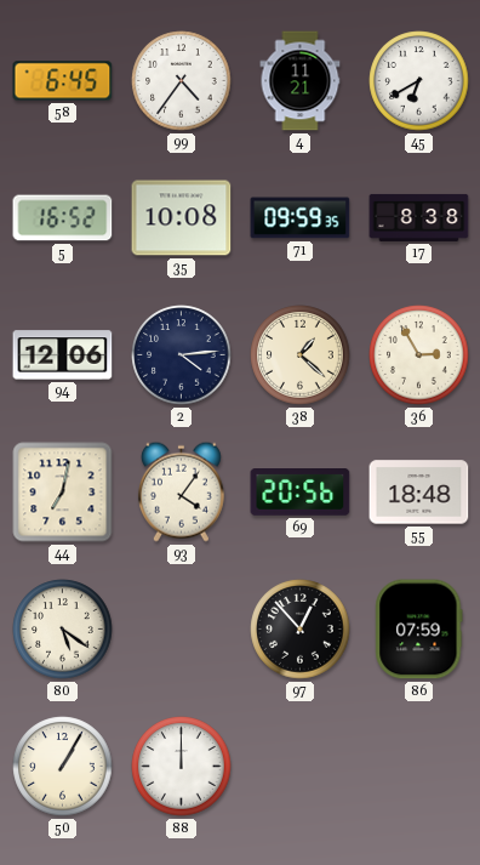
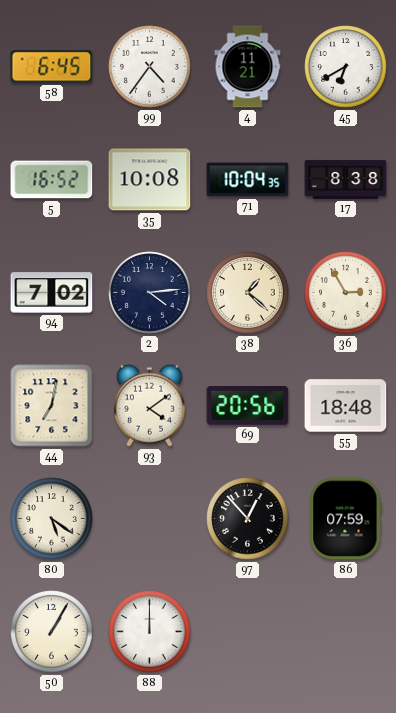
71: 09:59 -> 10:04
94: 12:06 -> 7:02
93: 4:06 -> 4:09
